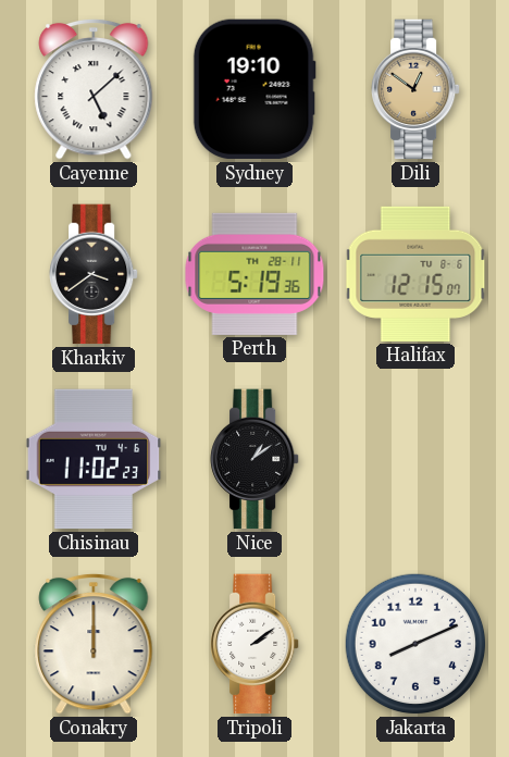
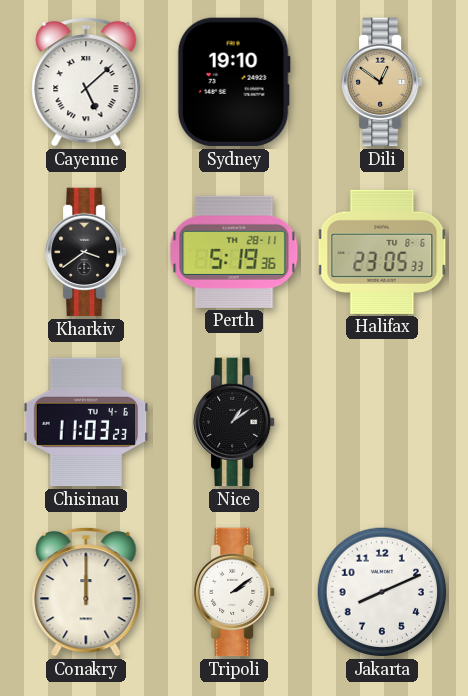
Halifax: 12:15 -> 23:05
Chisinau: 11:02 -> 11:03
